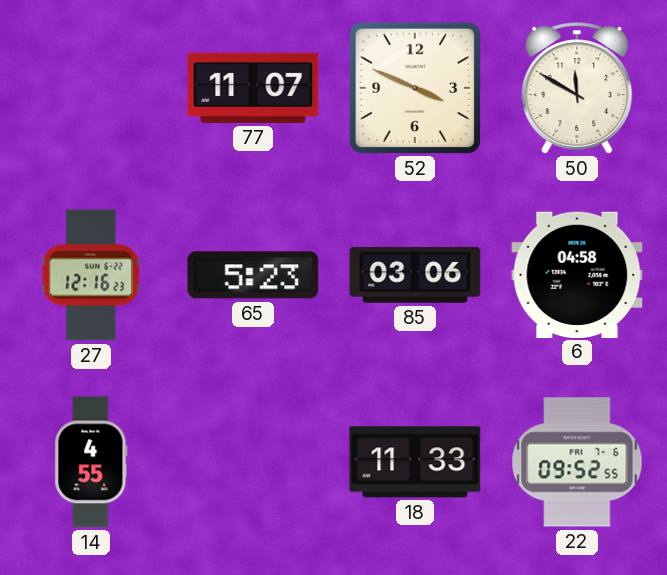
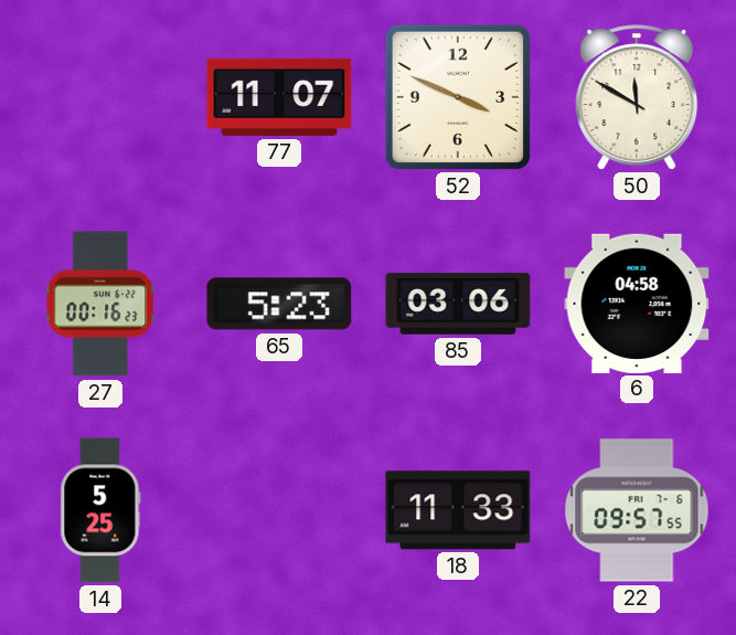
27: 12:16 -> 00:16
14: 4:55 -> 5:25
22: 09:52 -> 09:57
